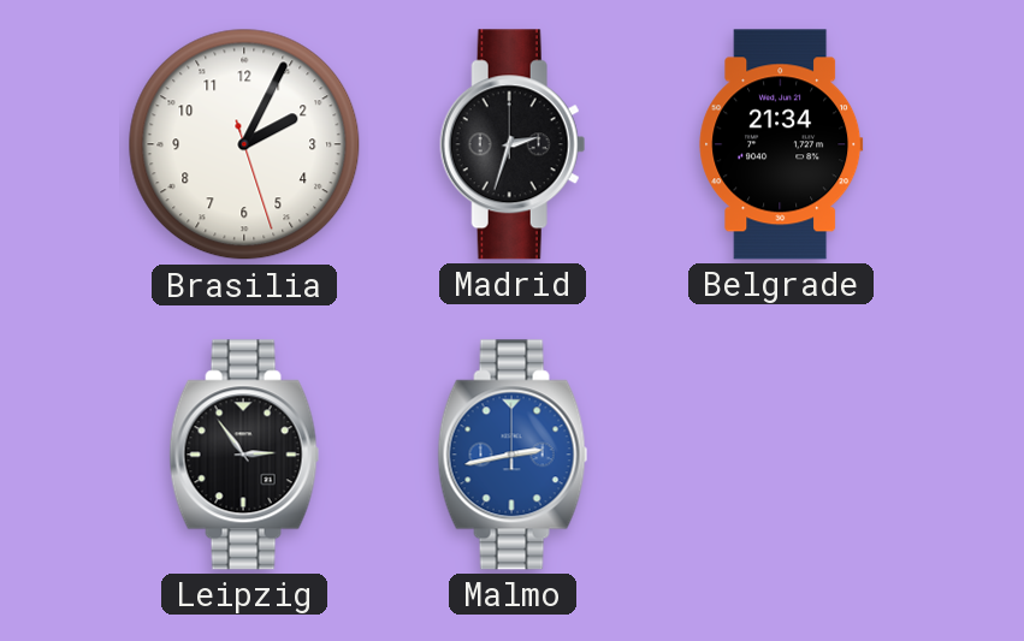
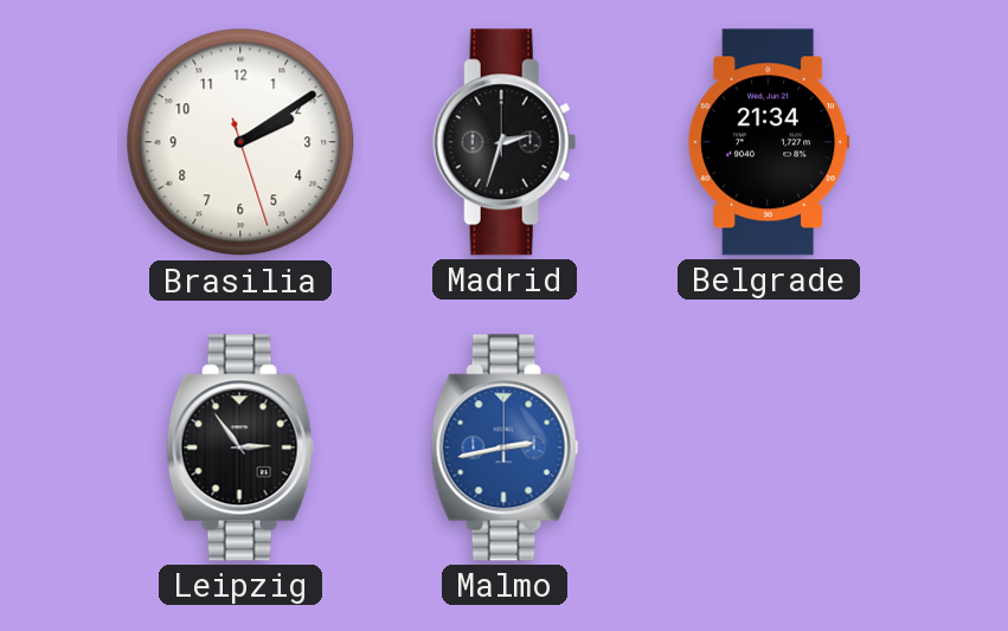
Brasilia: 2:04 -> 2:09
